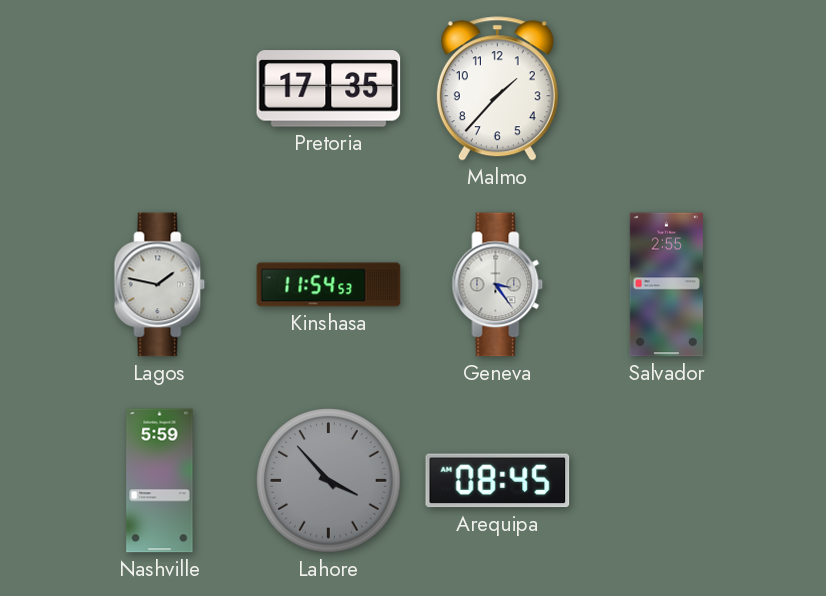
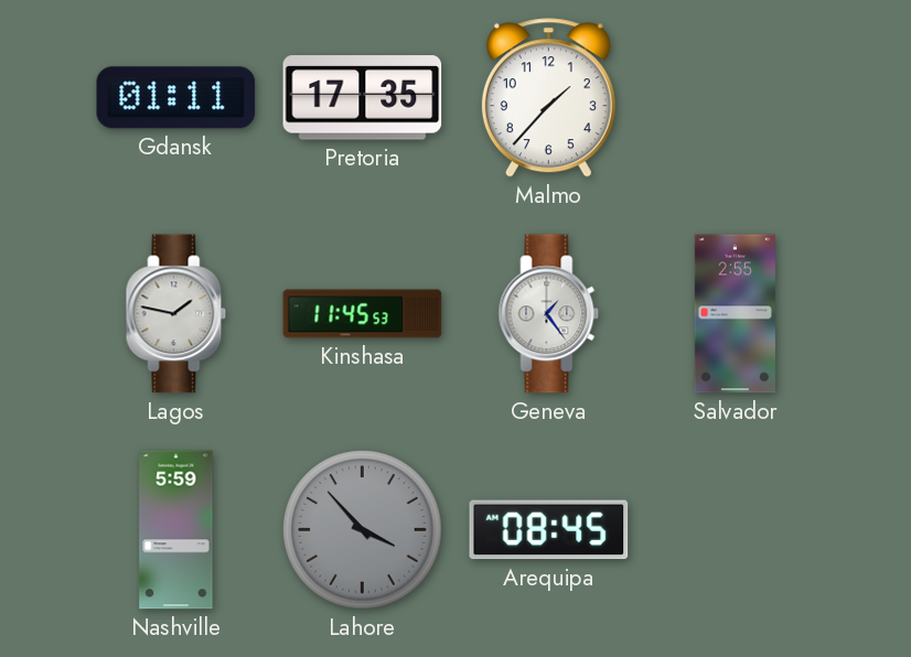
Gdansk: none -> 01:11
Kinshasa: 11:54 -> 11:45
Geneva: 3:24 -> 1:24
